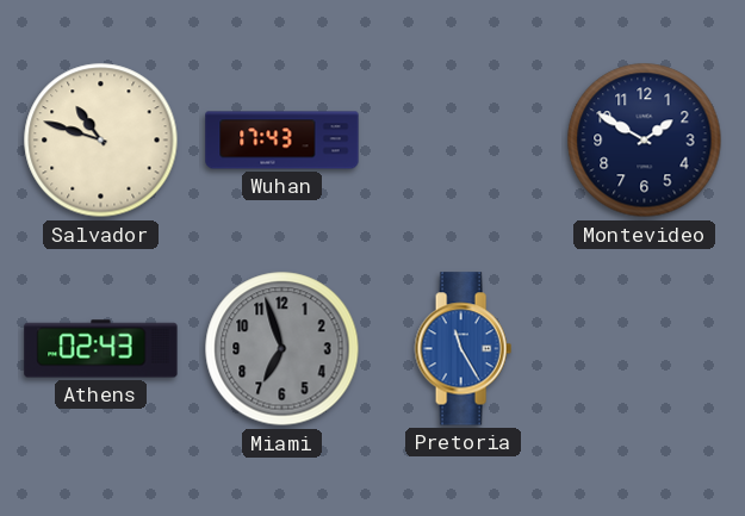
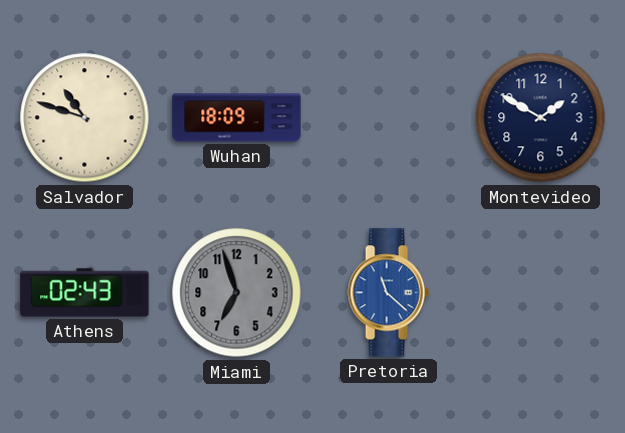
Wuhan: 17:43 -> 18:09
Pretoria: 11:25 -> 11:22
